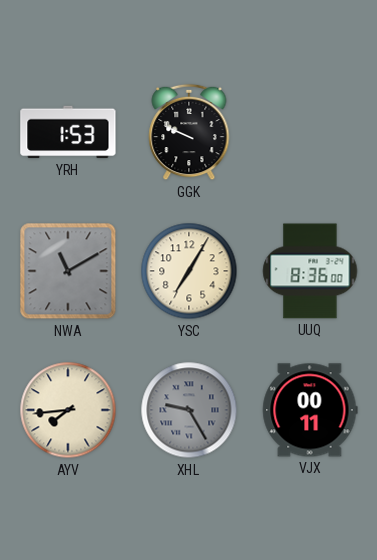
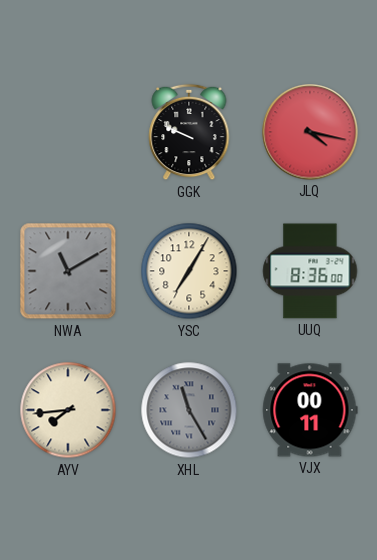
YRH: 1:53 -> none
JLQ: none -> 4:17
XHL: 9:25 -> 11:25
